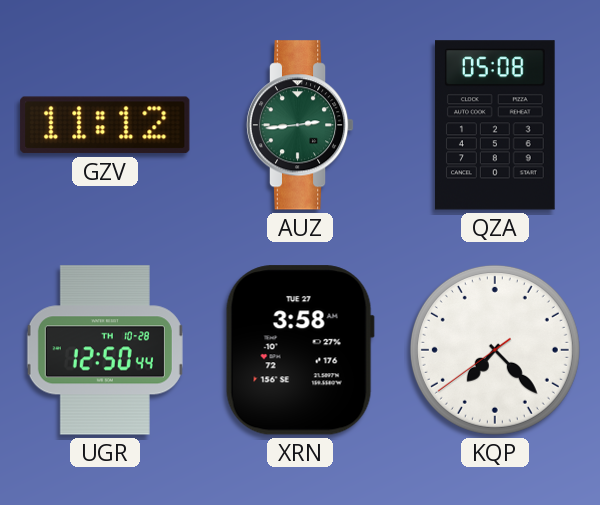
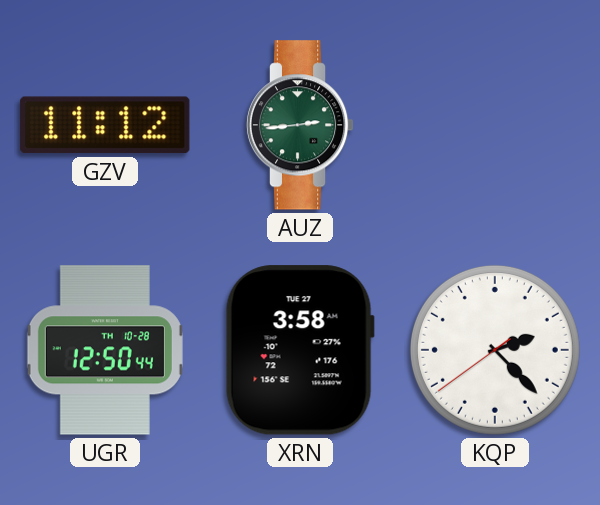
QZA: 05:08 -> none
KQP: 7:22 -> 2:22
